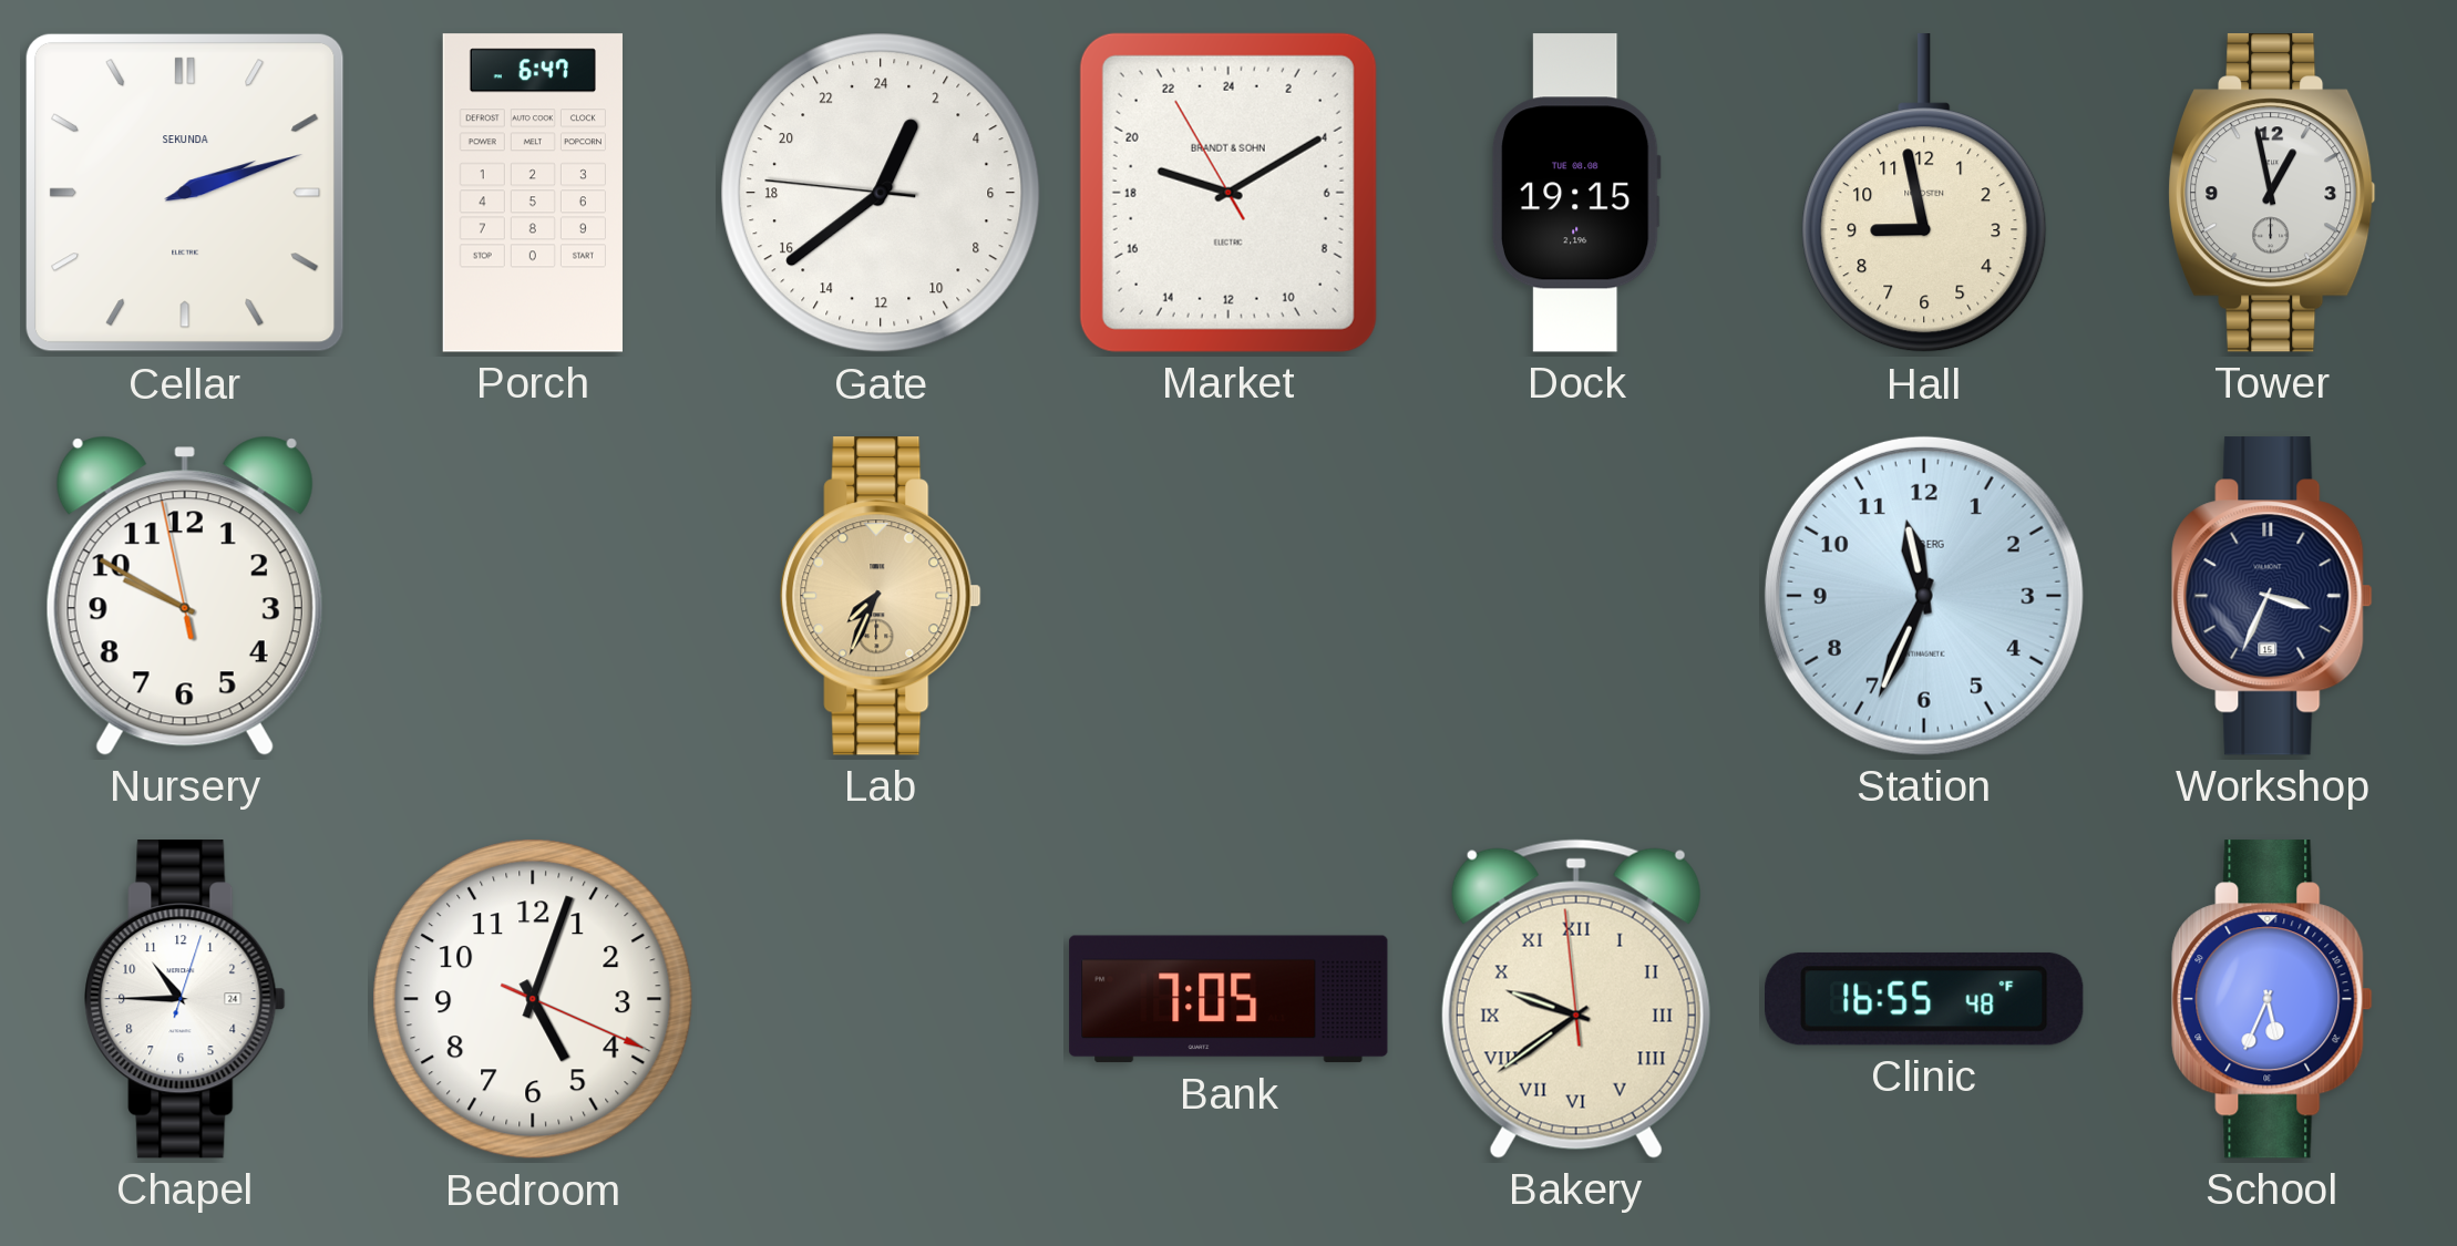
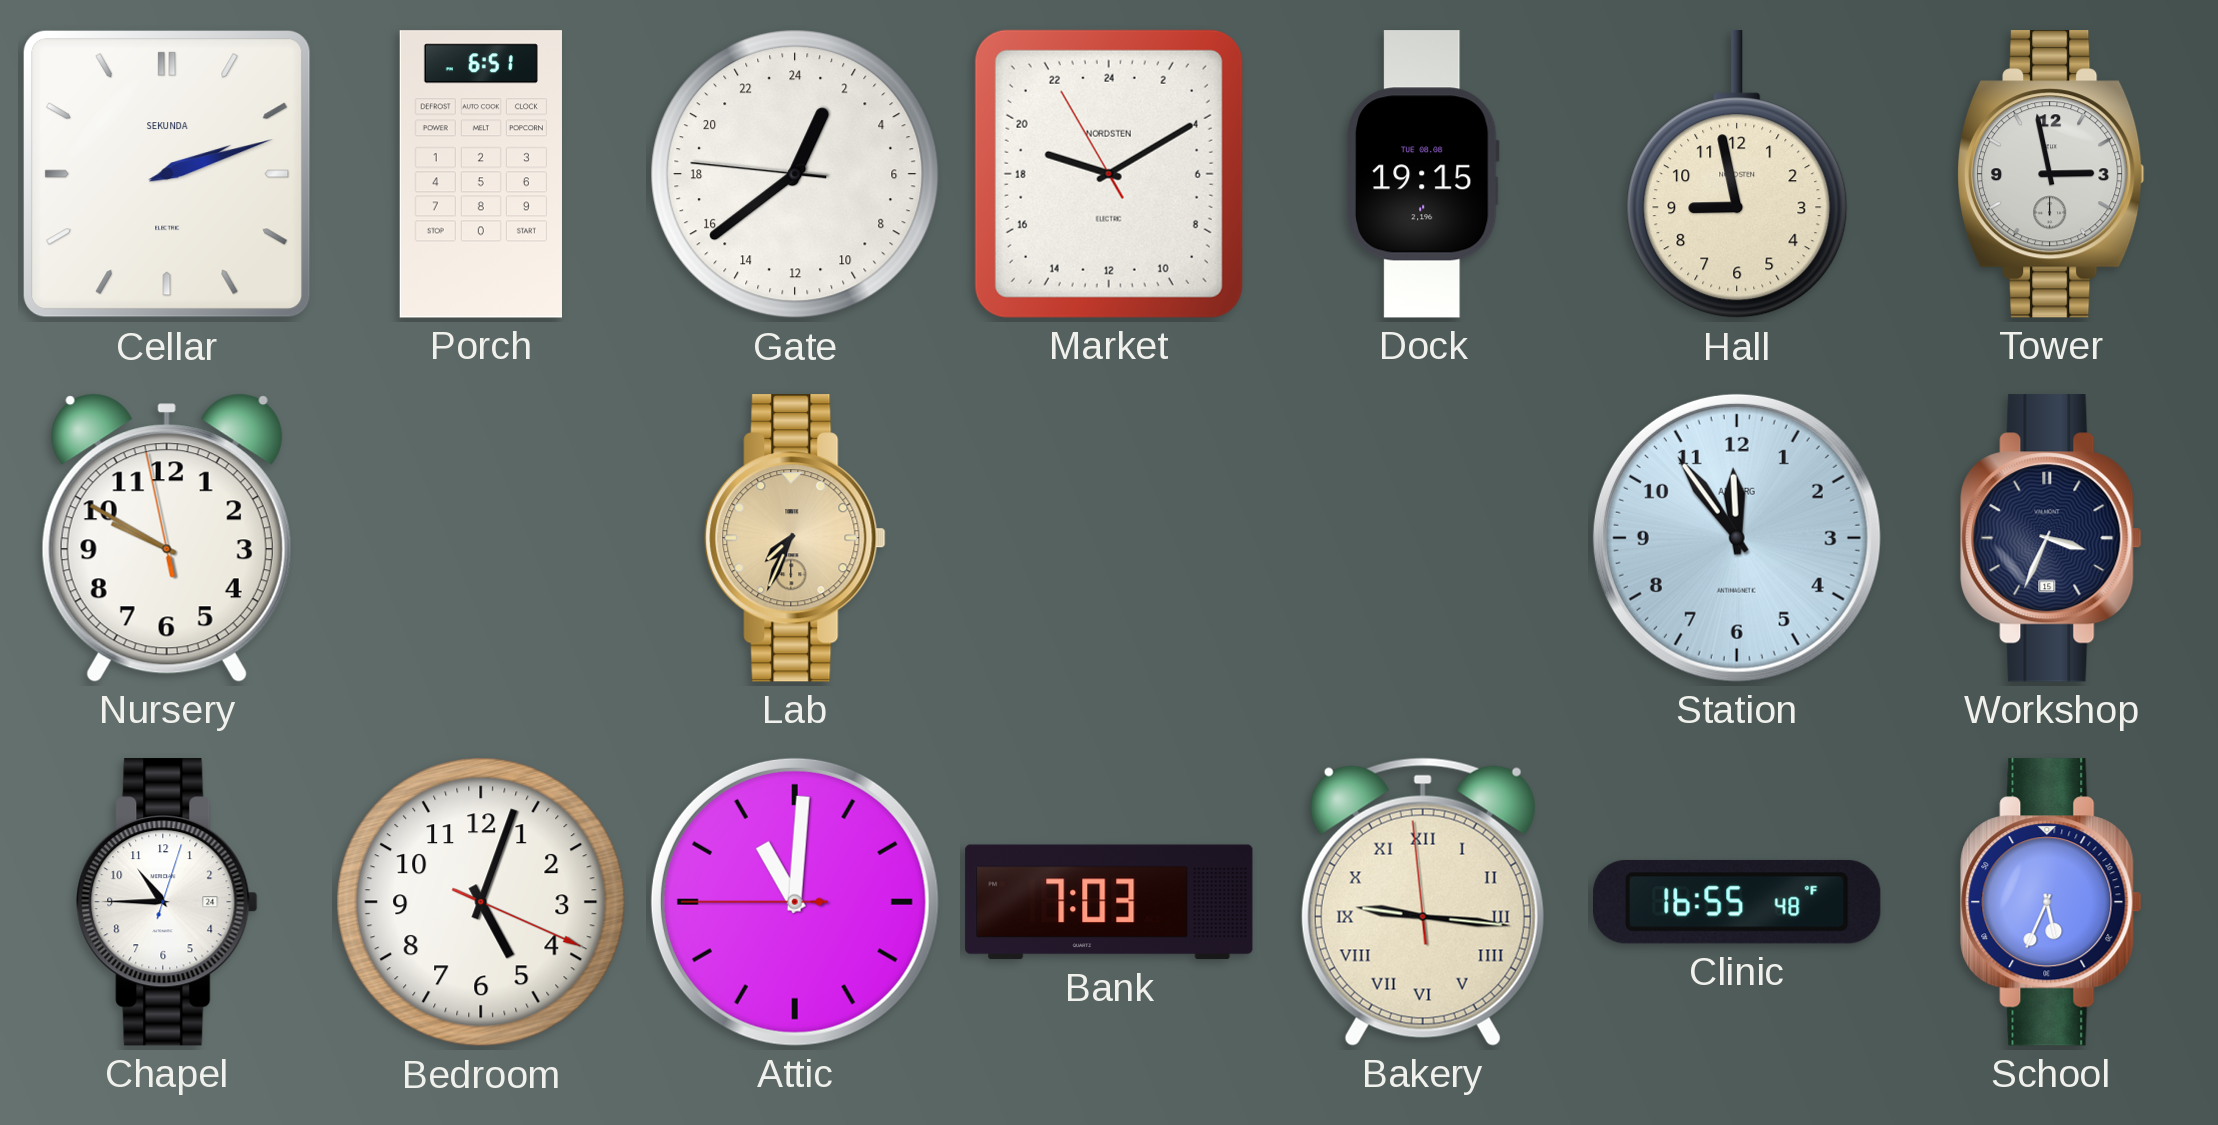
Porch: 6:47 -> 6:51
Market brand: BRANDT & SOHN -> NORDSTEN
Tower: 12:58 -> 2:58
Station: 11:34 -> 11:54
Attic: none -> 11:00
Bank: 7:05 -> 7:03
Bakery: 9:38 -> 9:15
